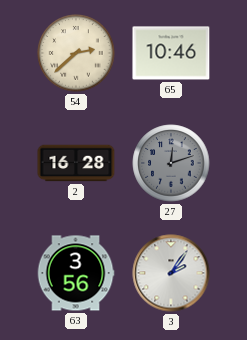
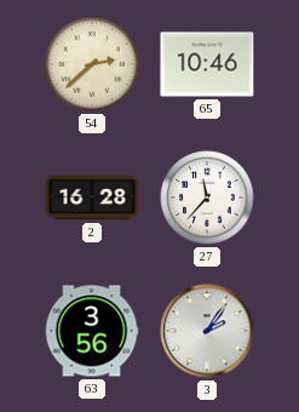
27: 12:12 -> 11:37
27 dial: grey -> white
